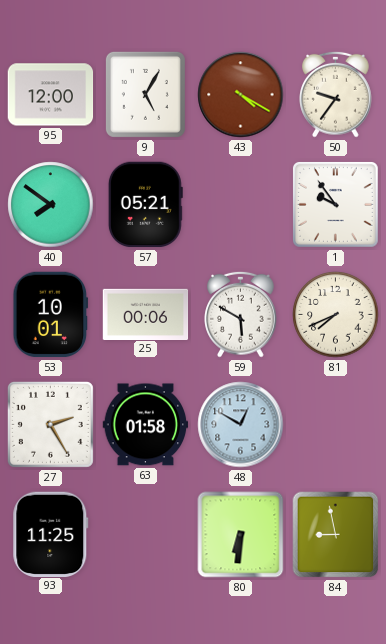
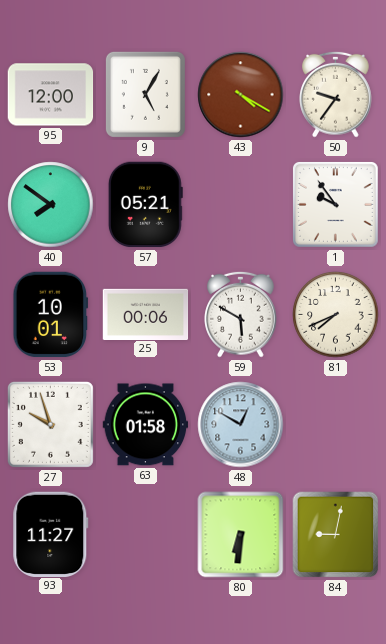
27: 2:25 -> 9:57
93: 11:25 -> 11:27
84: 8:58 -> 9:02
